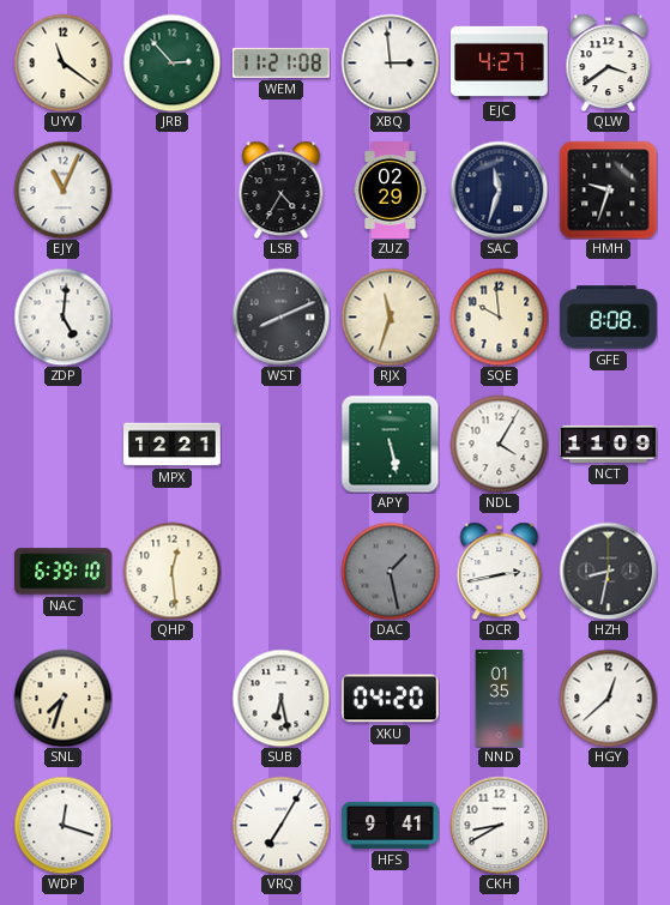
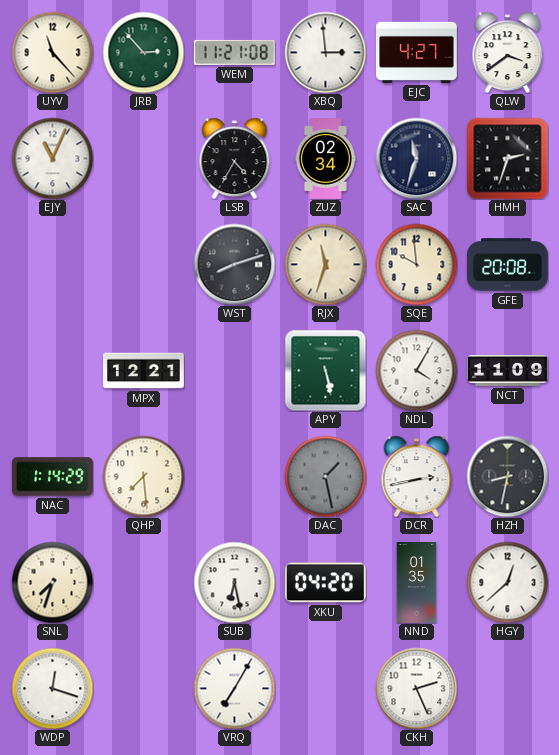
UYV: 11:21 -> 11:23
ZUZ: 02:29 -> 02:34
HMH: 9:33 -> 2:33
ZDP: 5:01 -> none
WST: 8:11 -> 8:12
GFE: 8:08 -> 20:08
NAC: 6:39 -> 1:14
QHP: 12:29 -> 7:29
HFS: 9:41 -> none
CKH: 8:40 -> 2:26
